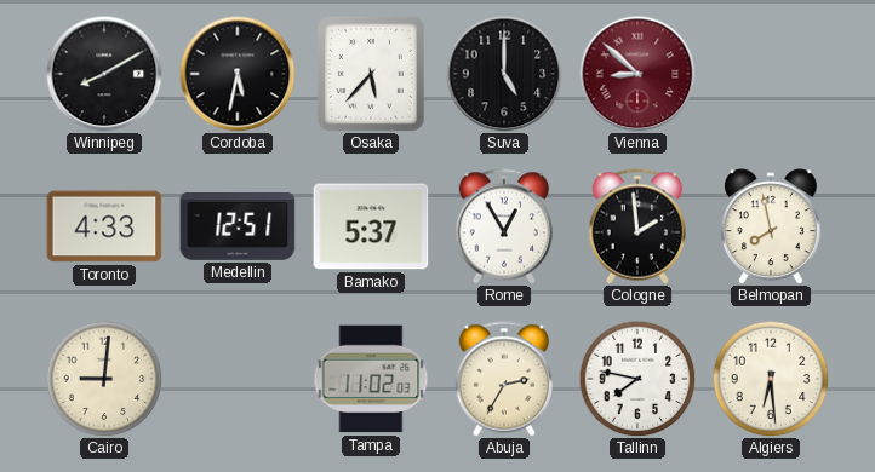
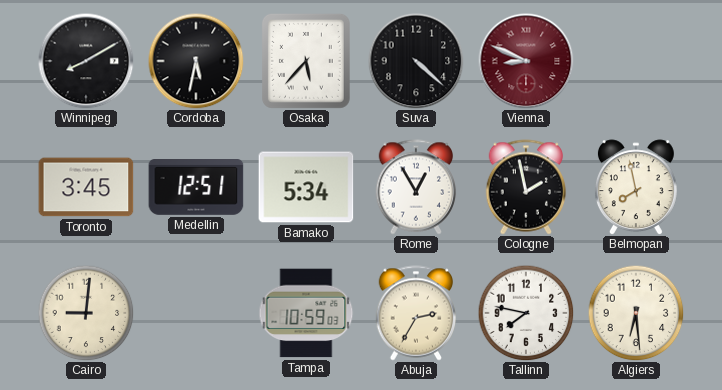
Suva: 5:00 -> 4:22
Vienna: 8:52 -> 8:49
Toronto: 4:33 -> 3:45
Bamako: 5:37 -> 5:34
Cologne: 1:59 -> 1:58
Tampa: 11:02 -> 10:59
